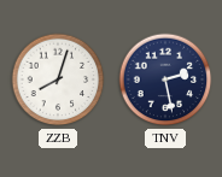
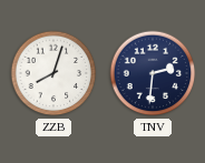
TNV: 2:28 -> 2:31
